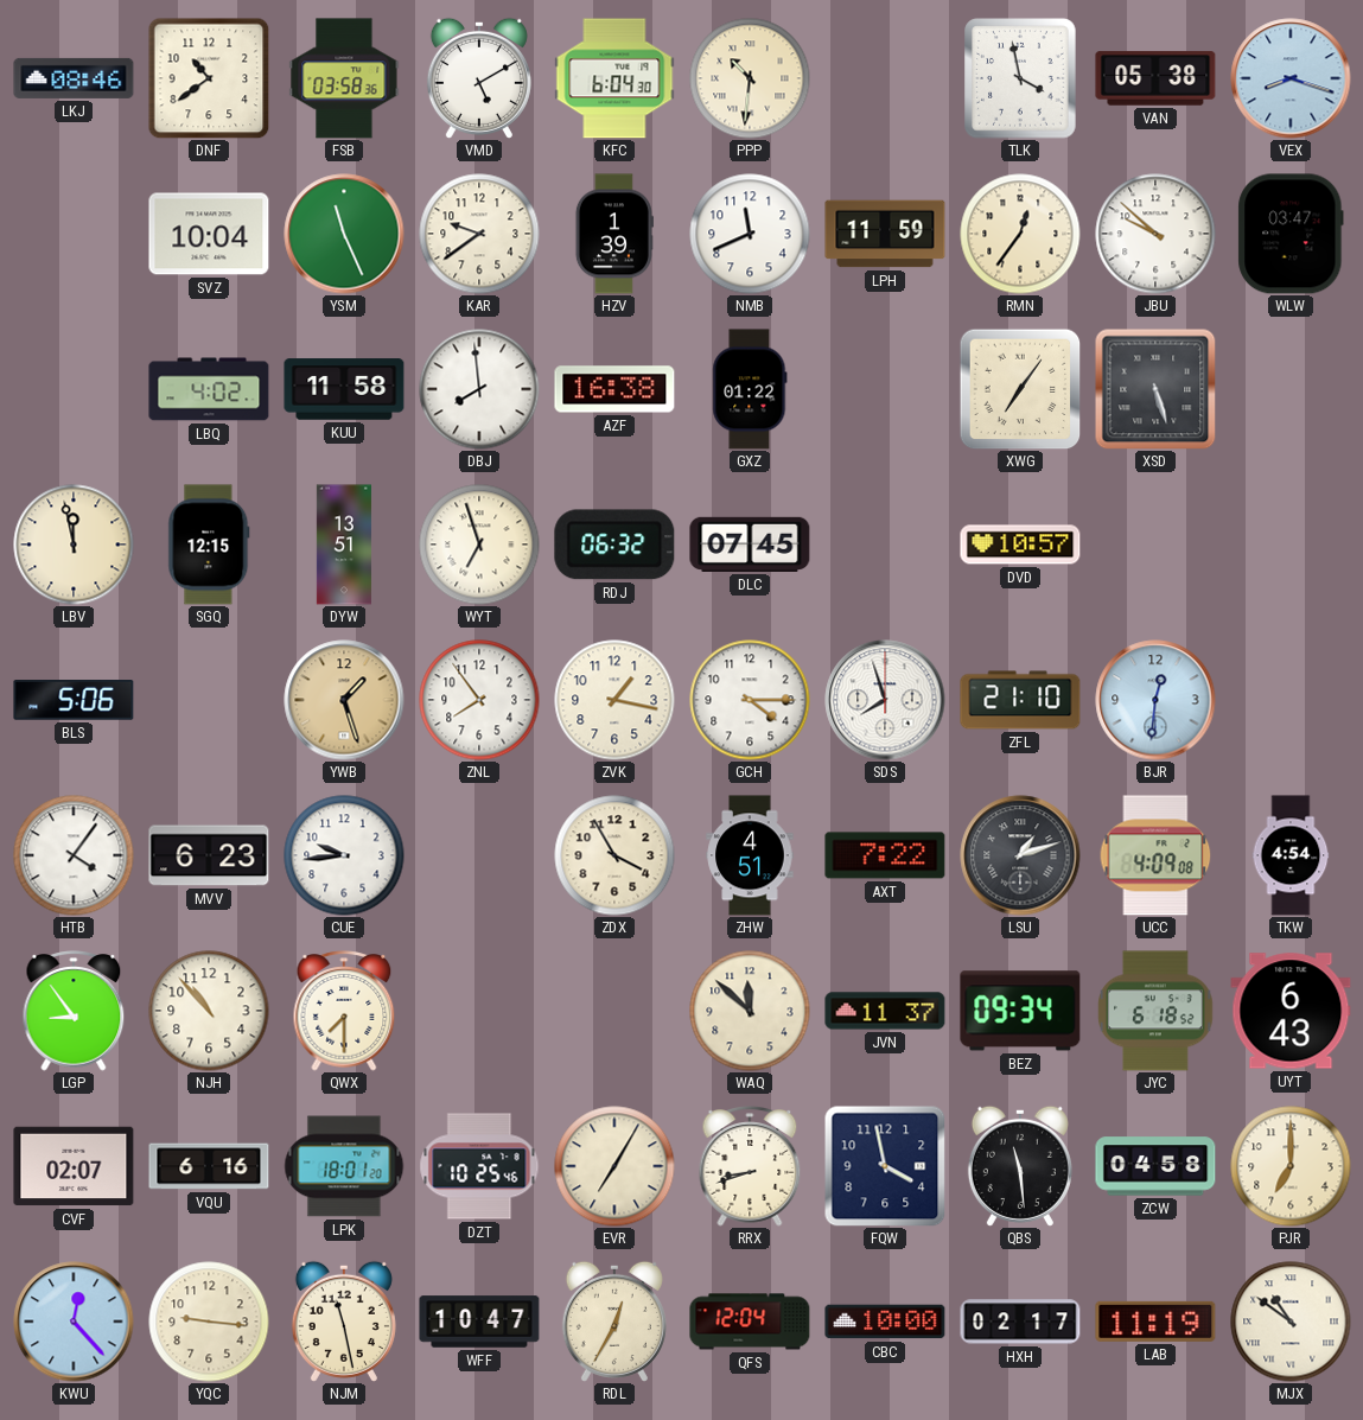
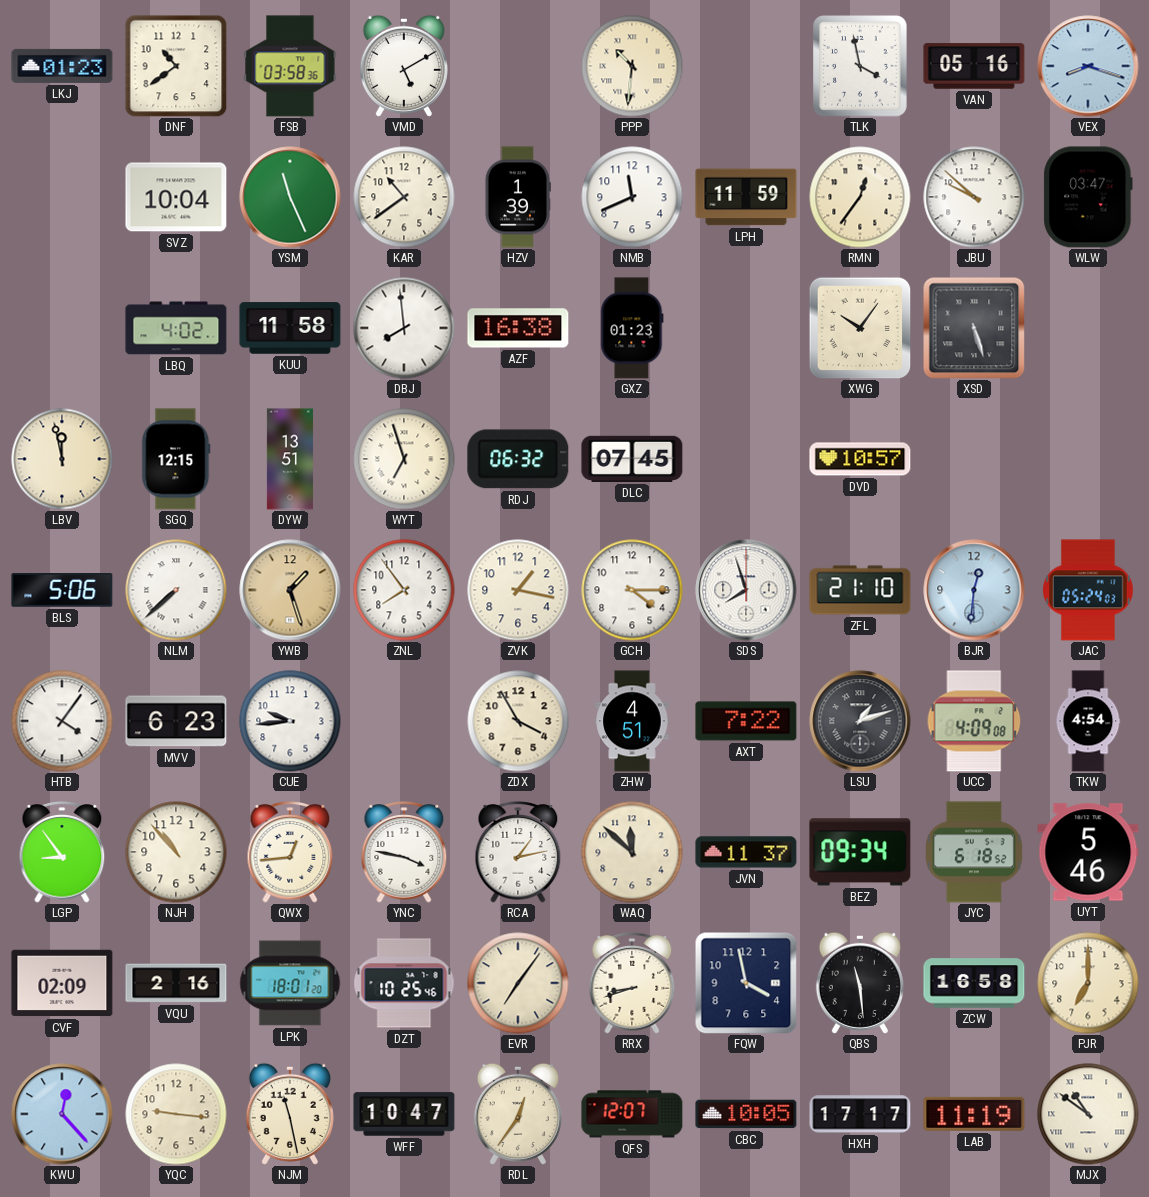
LKJ: 08:46 -> 01:23
KFC: 6:04 -> none
VAN: 05:38 -> 05:16
KAR: 9:39 -> 10:39
GXZ: 01:22 -> 01:23
XWG: 7:06 -> 10:06
NLM: none -> 7:38
JAC: none -> 05:24
QWX: 7:30 -> 12:44
YNC: none -> 3:47
RCA: none -> 1:13
UYT: 6:43 -> 5:46
CVF: 02:07 -> 02:09
VQU: 6:16 -> 2:16
EVR: 7:05 -> 7:06
ZCW: 04:58 -> 16:58
RDL: 12:35 -> 12:36
QFS: 12:04 -> 12:07
CBC: 10:00 -> 10:05
HXH: 02:17 -> 17:17
